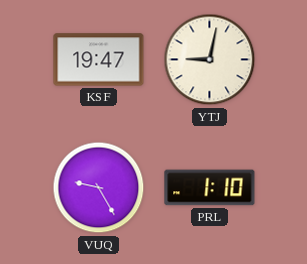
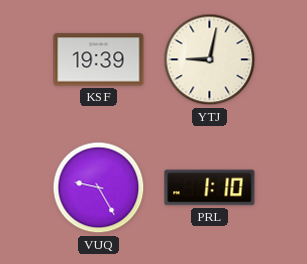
KSF: 19:47 -> 19:39
